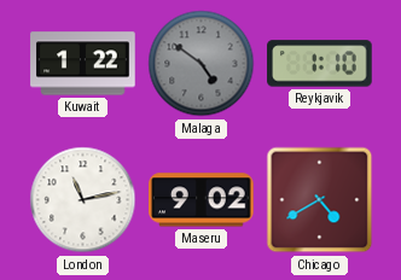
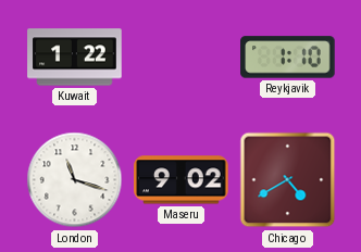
Malaga: 4:51 -> none
London: 11:13 -> 11:18
